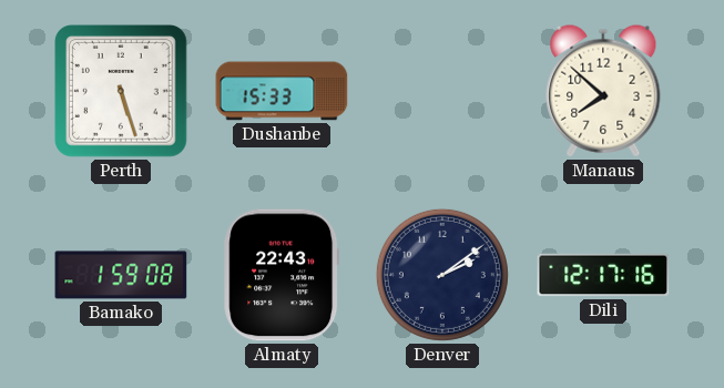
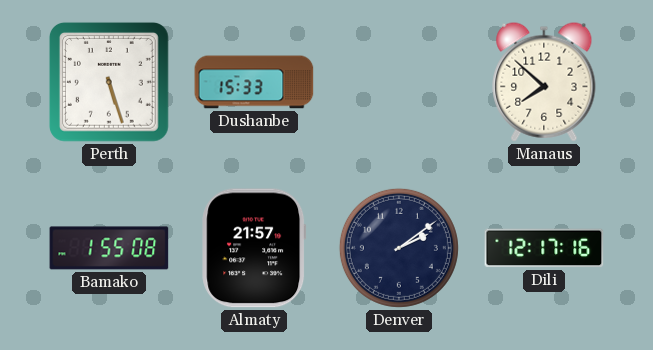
Bamako: 1:59 -> 1:55
Almaty: 22:43 -> 21:57
